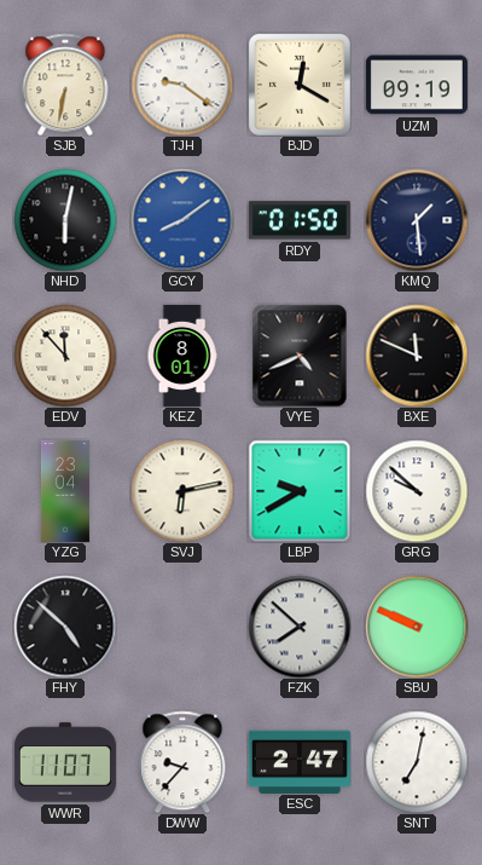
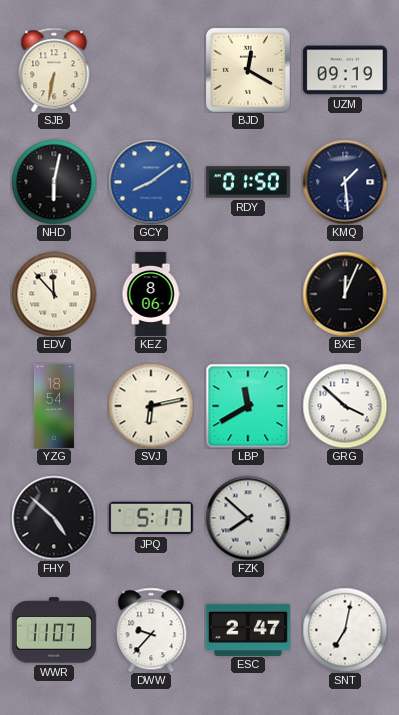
TJH: 9:21 -> none
KEZ: 8:01 -> 8:06
VYE: 4:41 -> none
BXE: 11:49 -> 12:04
YZG: 23:04 -> 18:54
LBP: 9:40 -> 11:40
GRG: 9:52 -> 3:52
JPQ: none -> 5:17
SBU: 9:49 -> none
